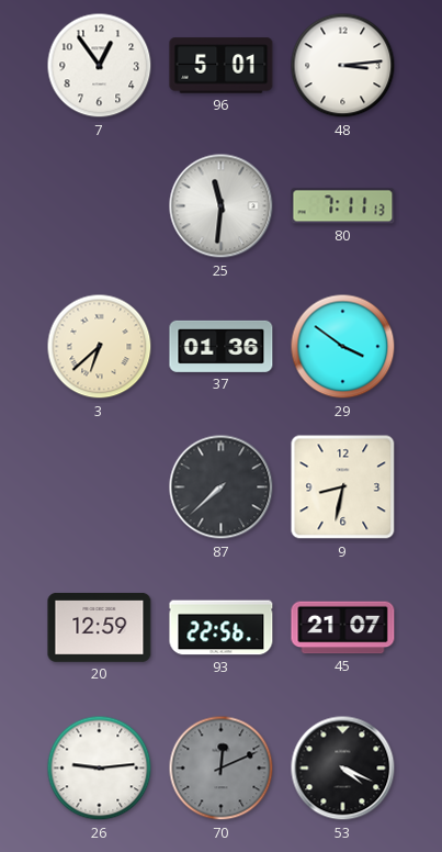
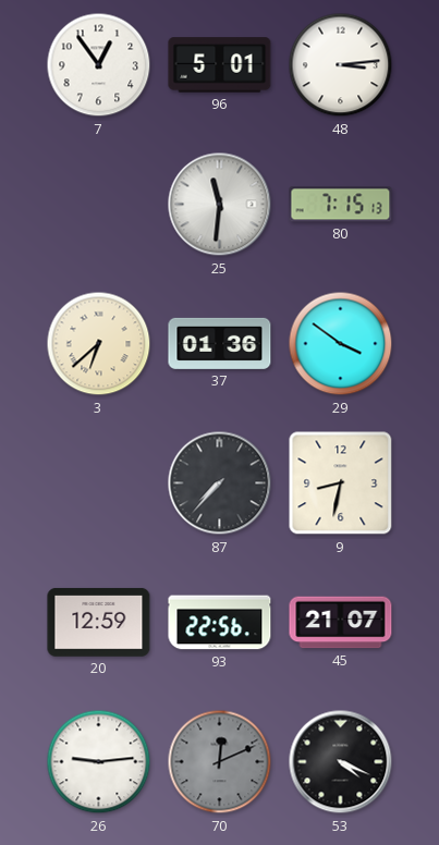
80: 7:11 -> 7:15
87: 7:38 -> 7:37
